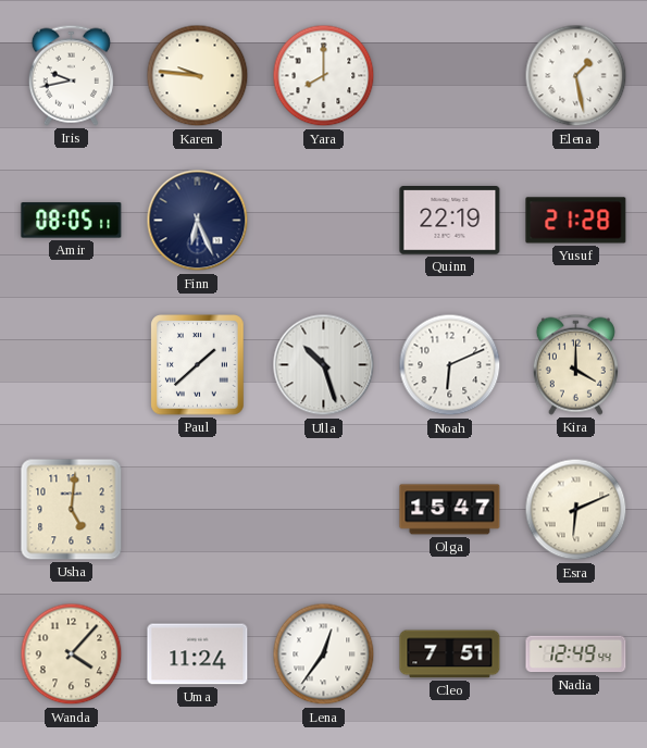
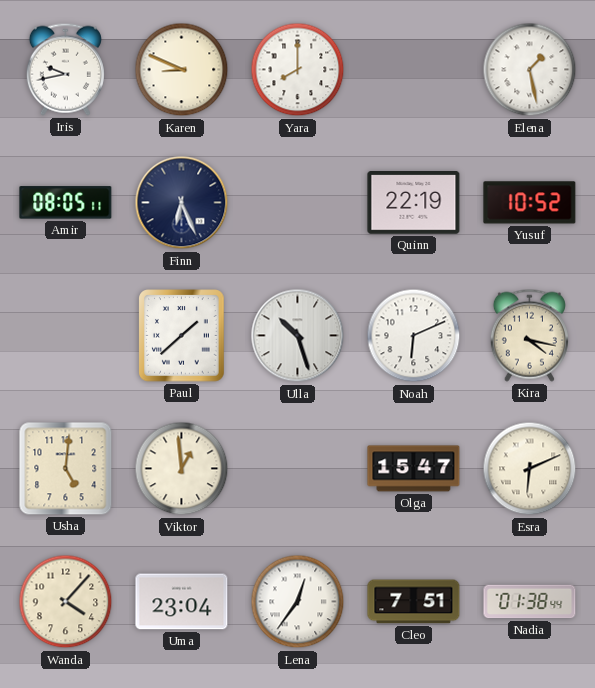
Karen: 9:46 -> 8:49
Yusuf: 21:28 -> 10:52
Kira: 4:00 -> 4:17
Viktor: none -> 12:59
Uma: 11:24 -> 23:04
Nadia: 12:49 -> 01:38
